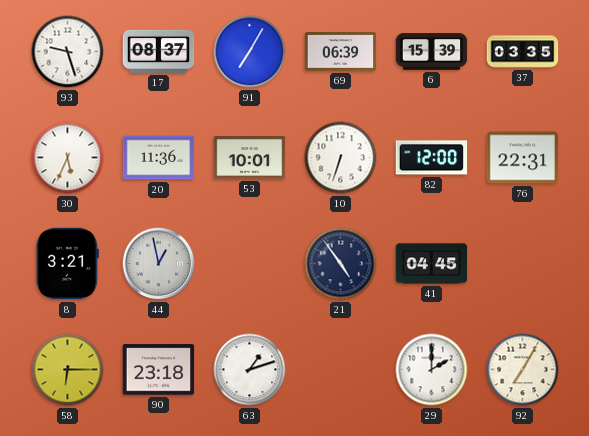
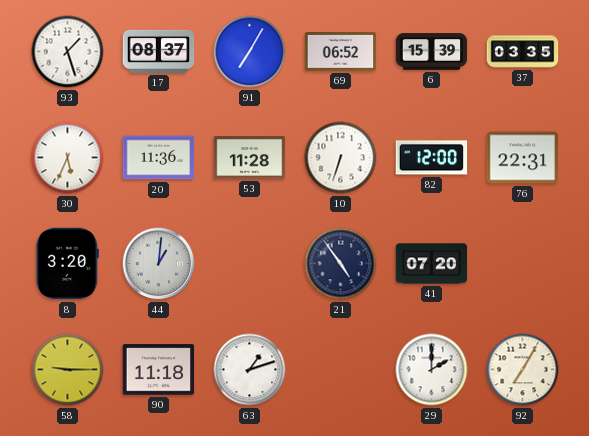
93: 9:27 -> 1:27
69: 06:39 -> 06:52
53: 10:01 -> 11:28
8: 3:21 -> 3:20
44: 12:58 -> 1:01
41: 04:45 -> 07:20
58: 6:15 -> 9:15
90: 23:18 -> 11:18
